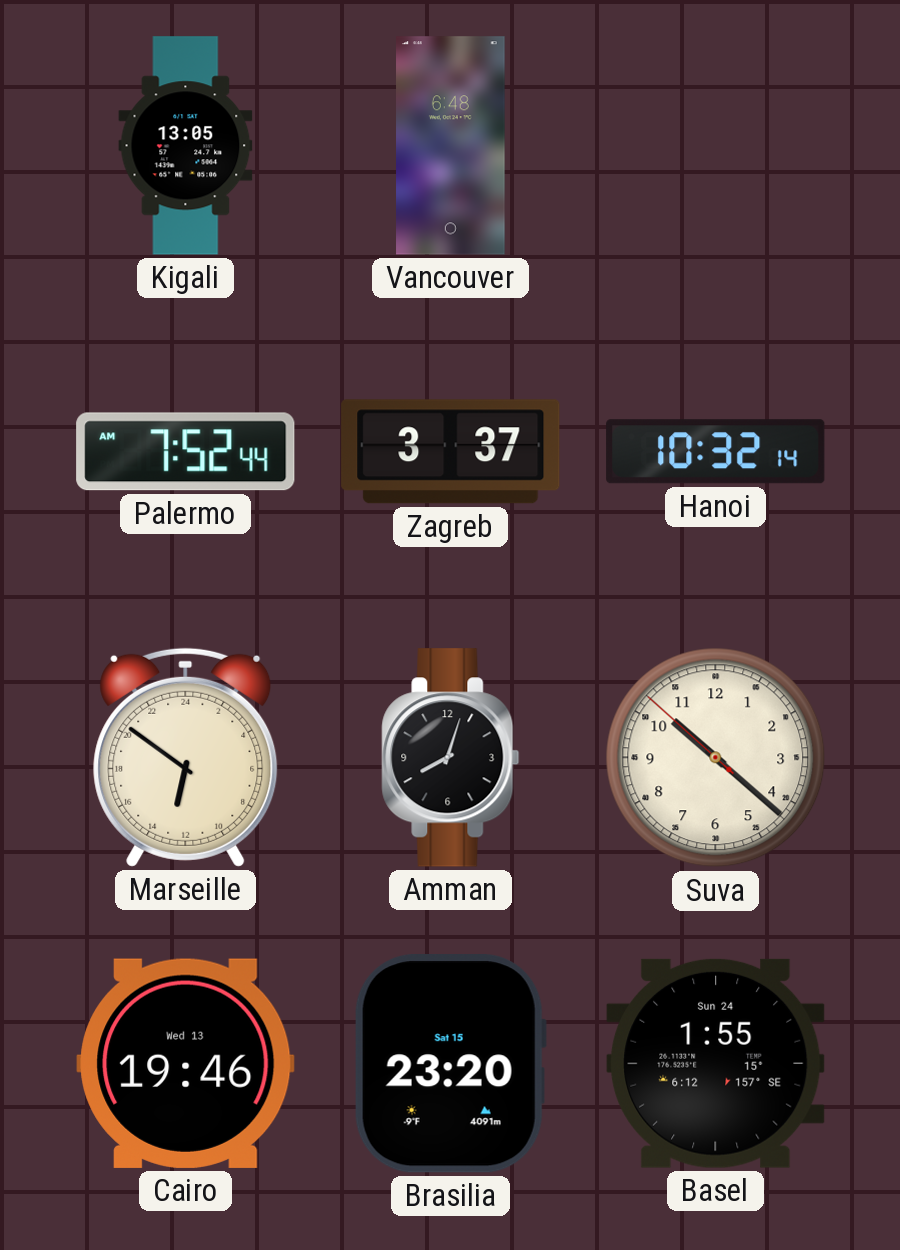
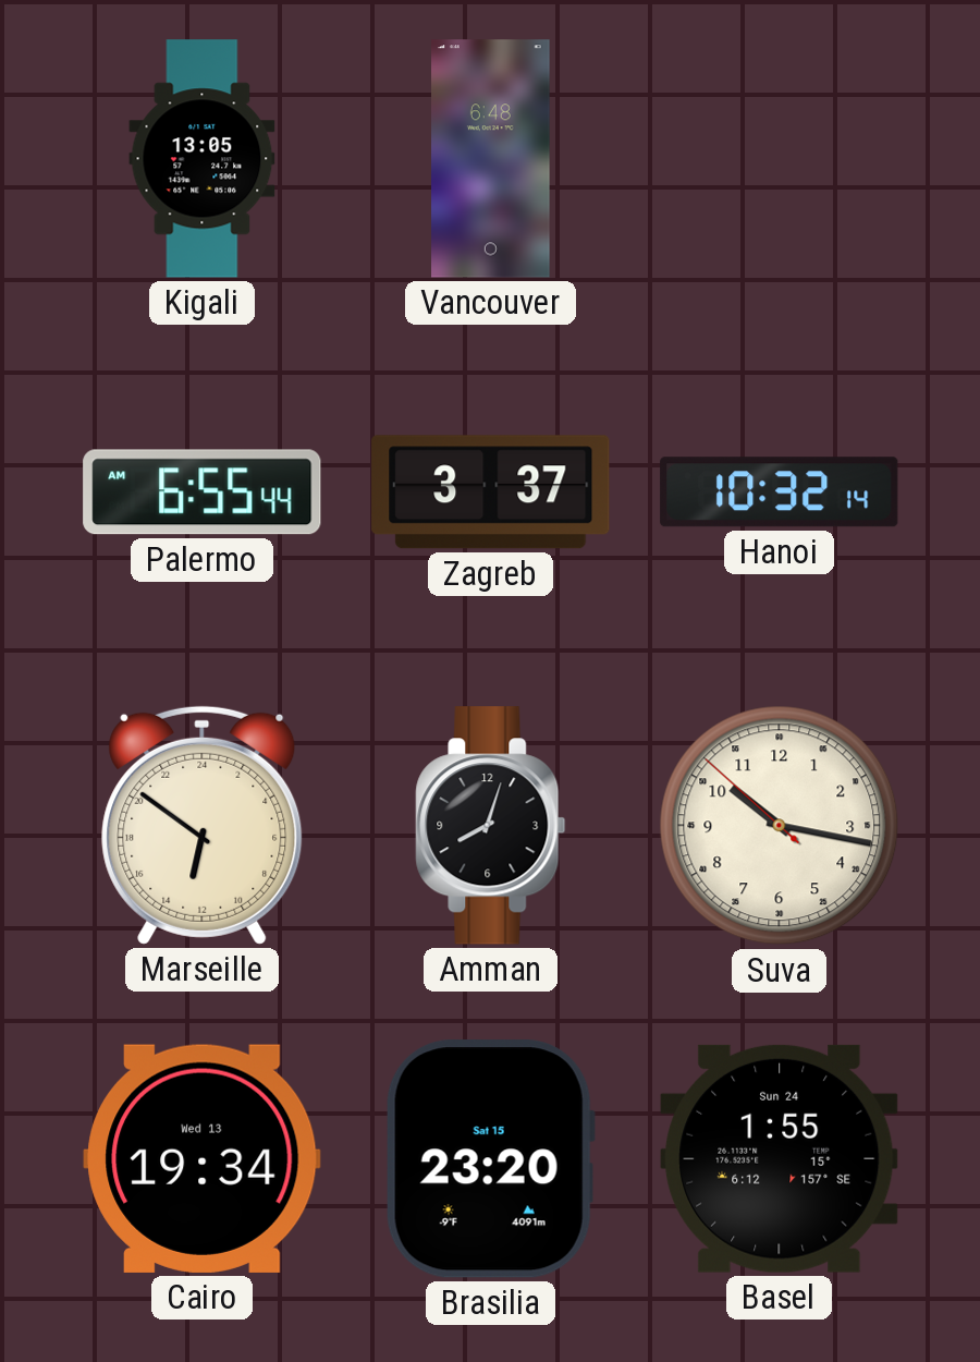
Palermo: 7:52 -> 6:55
Suva: 10:21 -> 10:16
Cairo: 19:46 -> 19:34
